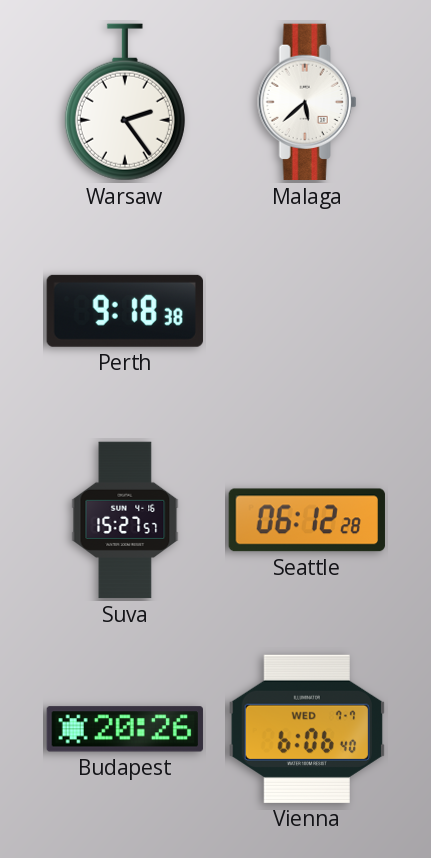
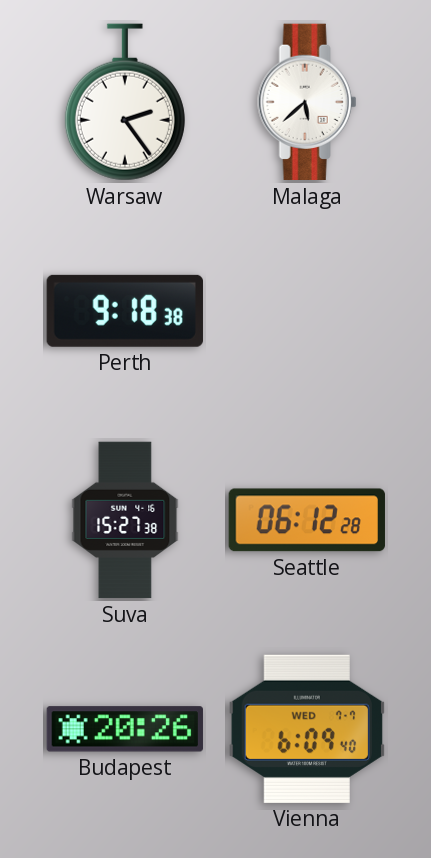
Suva: 15:27:57 -> 15:27:38
Vienna: 6:06 -> 6:09
